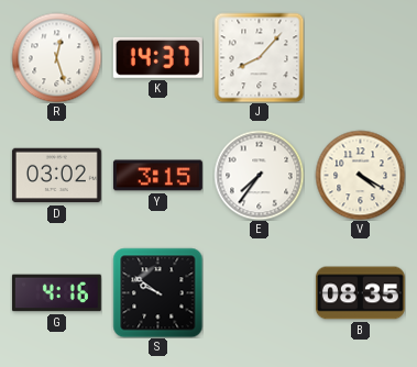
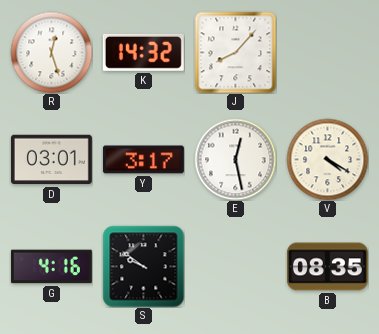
K: 14:37 -> 14:32
D: 03:02 -> 03:01
Y: 3:15 -> 3:17
E: 7:36 -> 12:28
